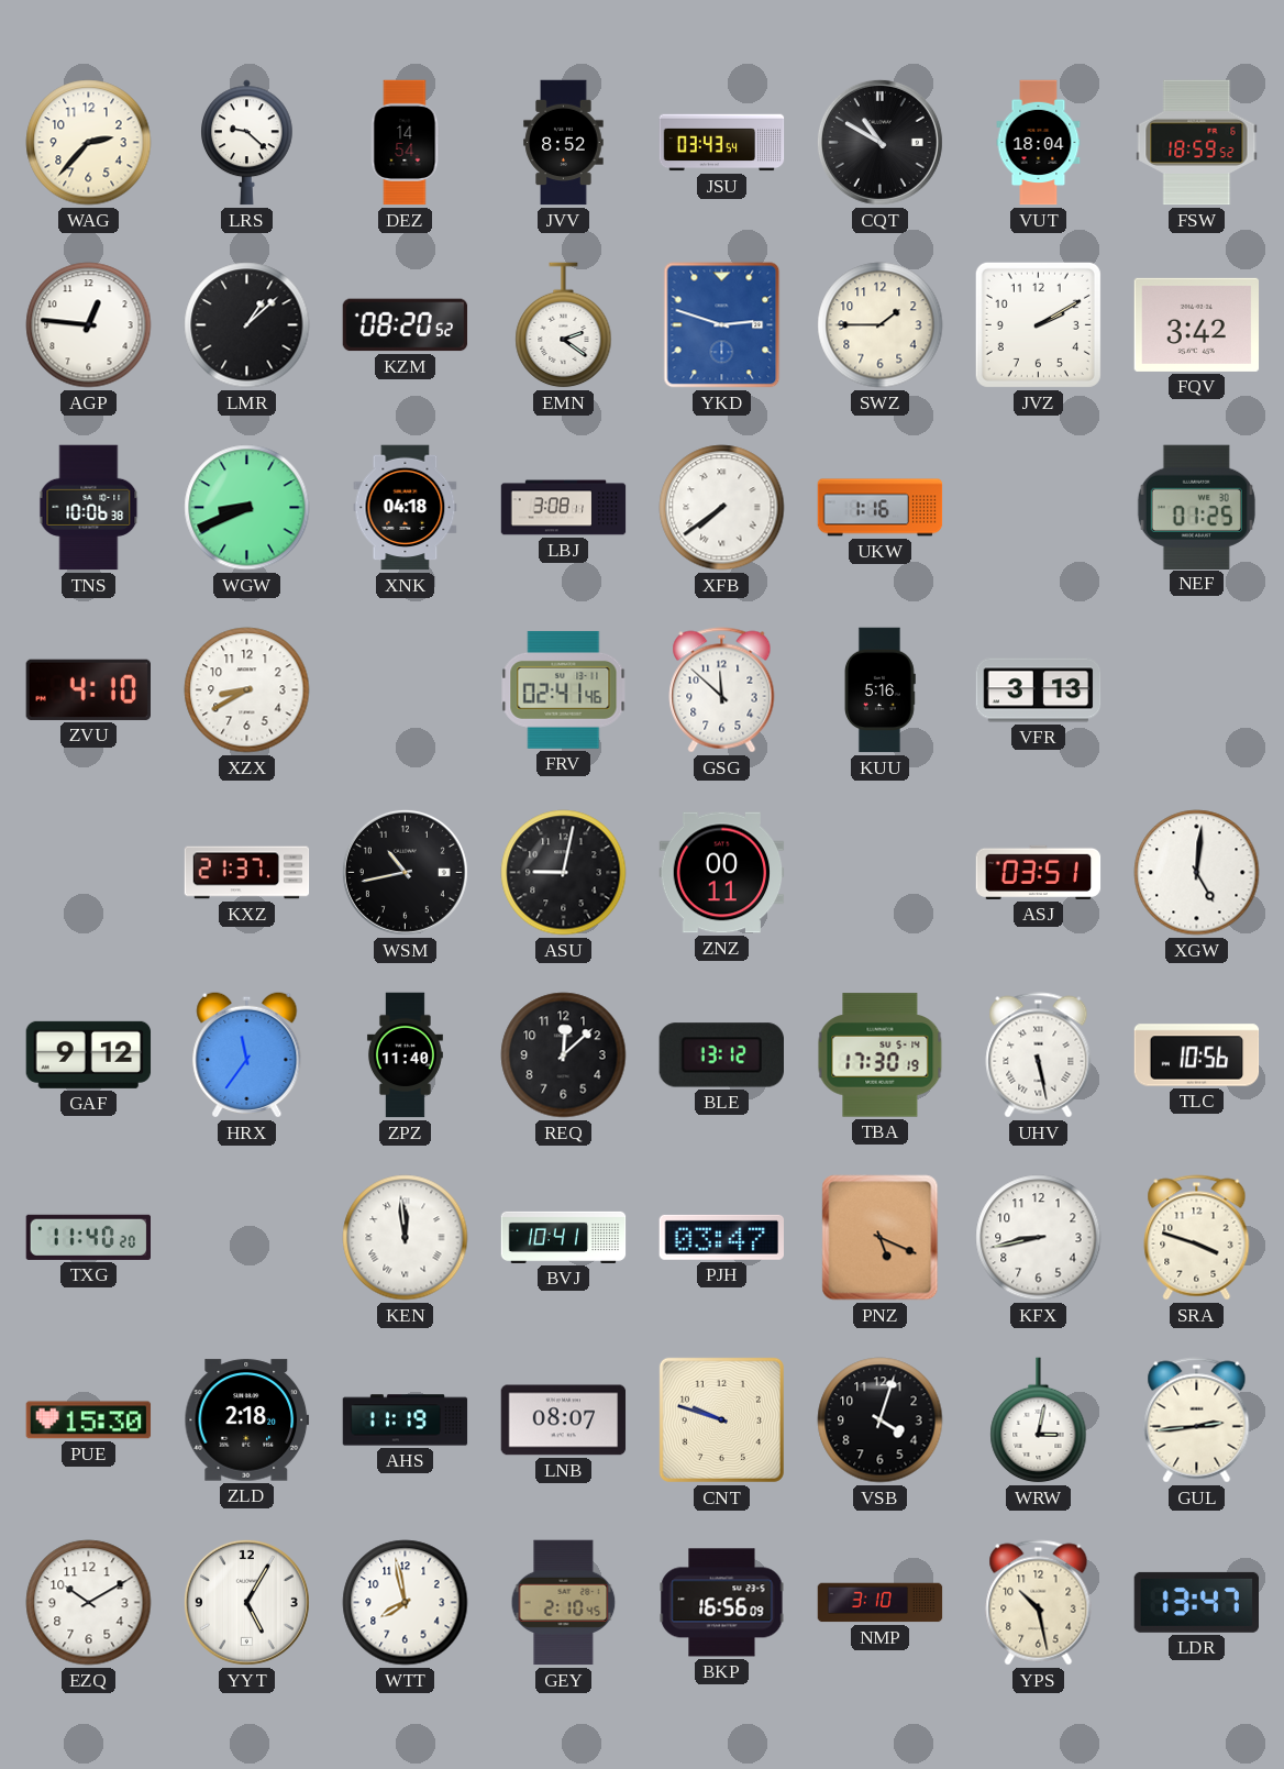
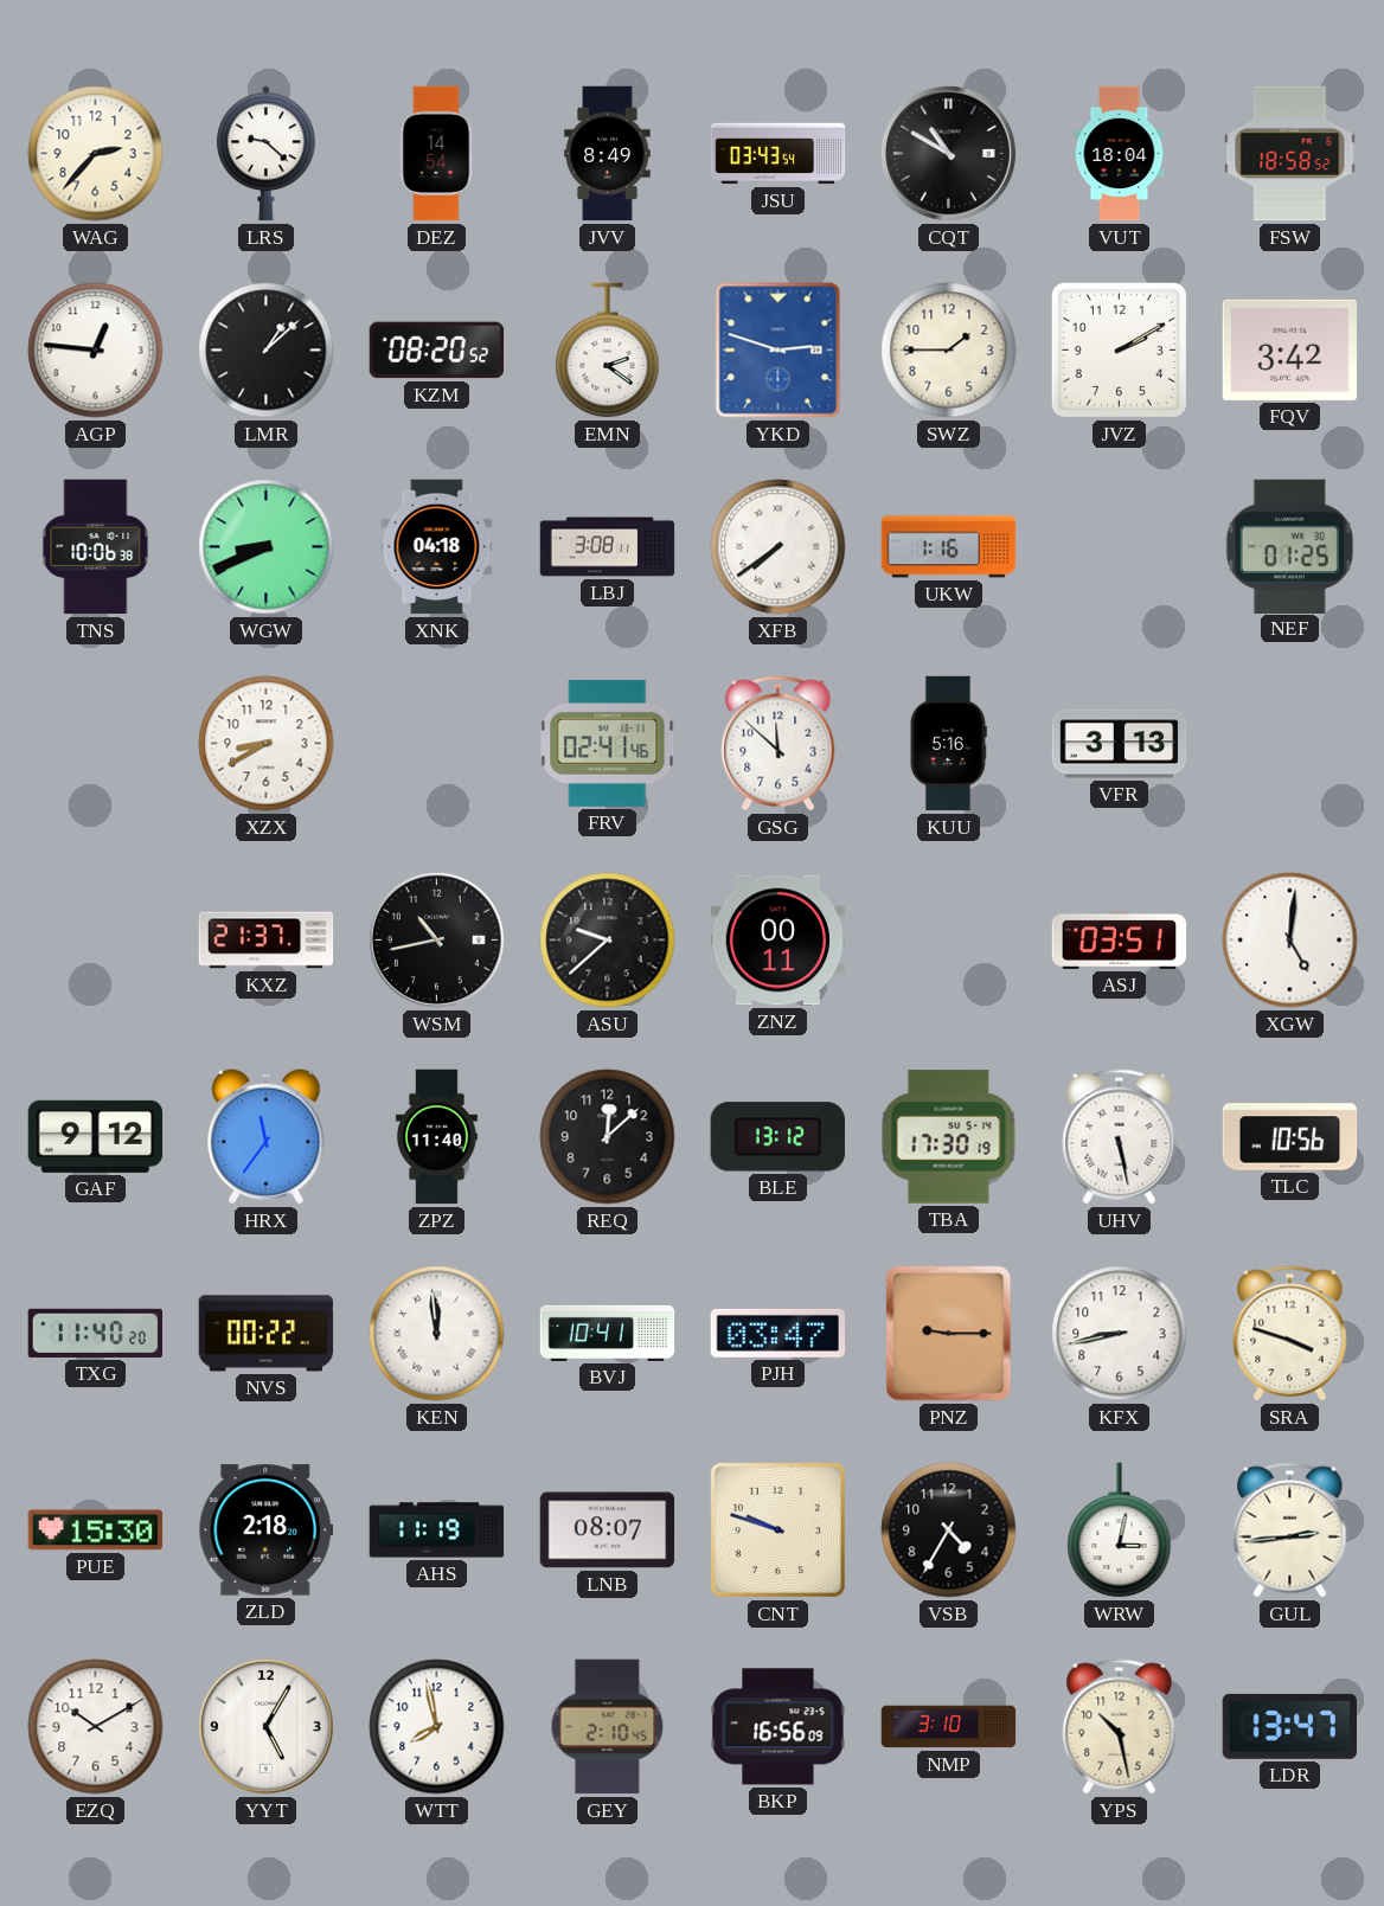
JVV: 8:52 -> 8:49
FSW: 18:59 -> 18:58
ZVU: 4:10 -> none
ASU: 9:02 -> 9:38
NVS: none -> 00:22
PNZ: 5:19 -> 9:15
VSB: 4:03 -> 4:35
